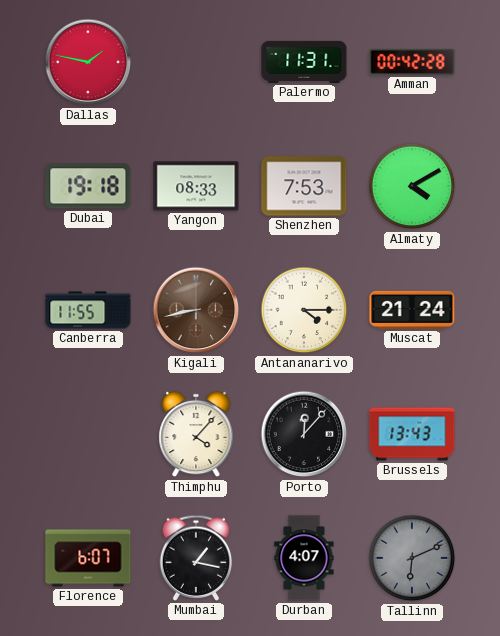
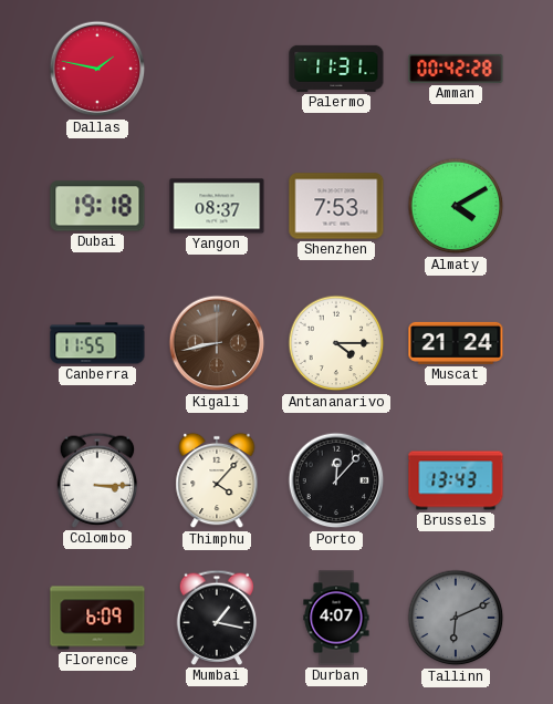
Yangon: 08:33 -> 08:37
Colombo: none -> 3:15
Florence: 6:07 -> 6:09
